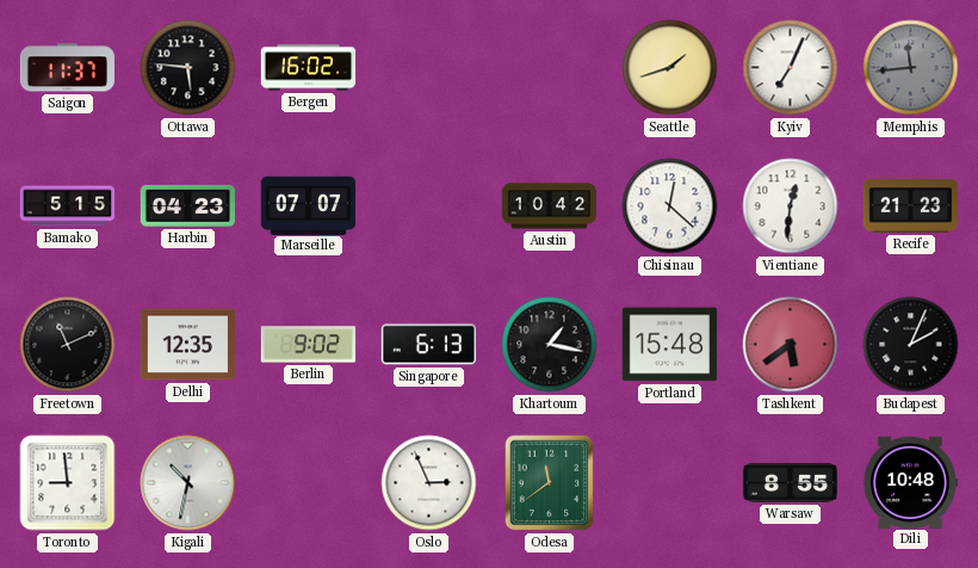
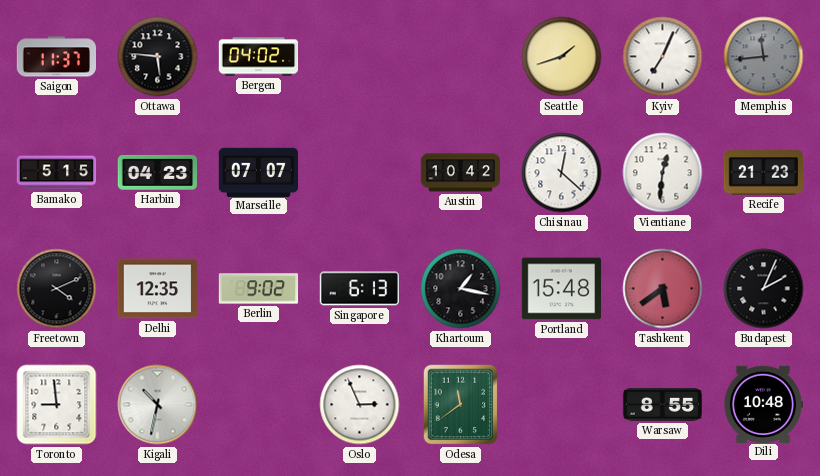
Bergen: 16:02 -> 04:02
Freetown: 11:11 -> 4:11
